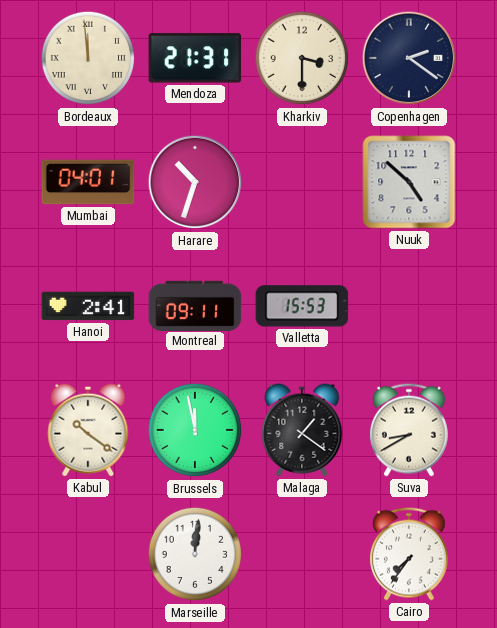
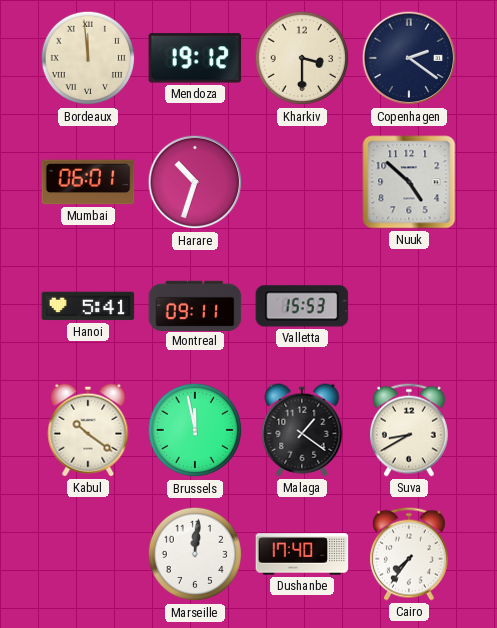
Mendoza: 21:31 -> 19:12
Mumbai: 04:01 -> 06:01
Hanoi: 2:41 -> 5:41
Dushanbe: none -> 17:40
